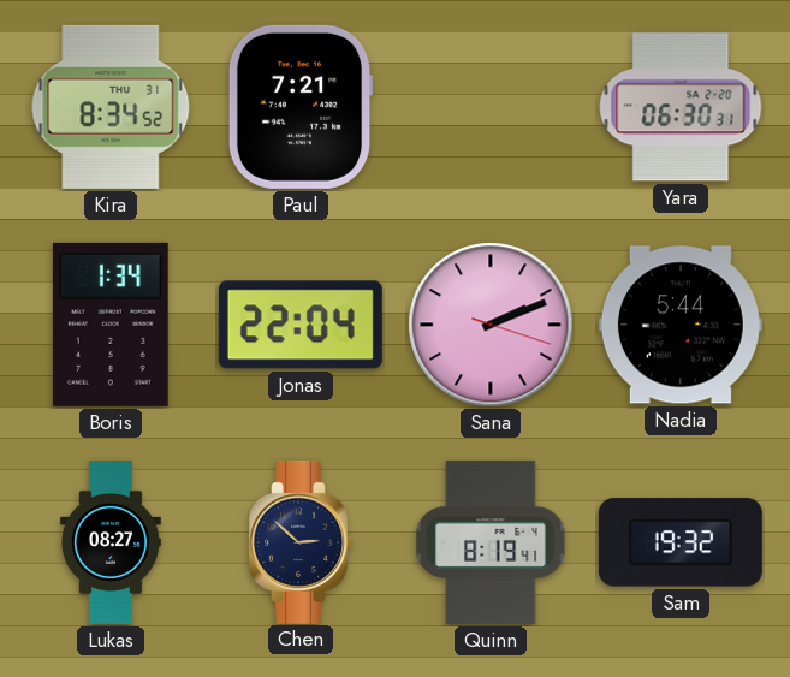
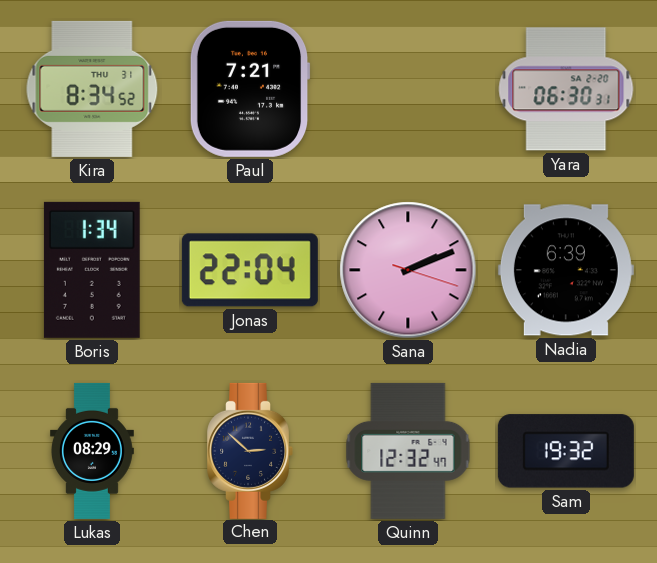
Nadia: 5:44 -> 6:39
Lukas: 08:27 -> 08:29
Quinn: 8:19 -> 12:32
